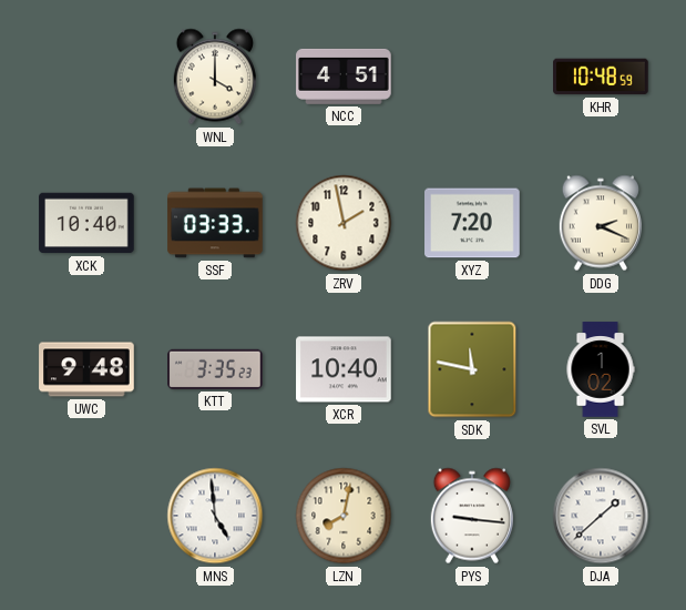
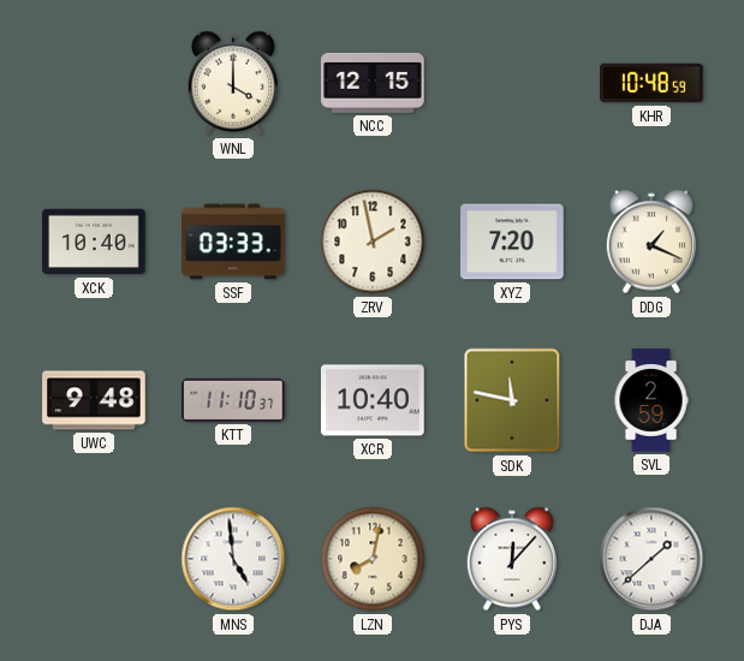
NCC: 4:51 -> 12:15
DDG: 2:19 -> 1:19
KTT: 3:35 -> 11:10
SVL: 1:02 -> 2:59
PYS: 9:16 -> 12:07
